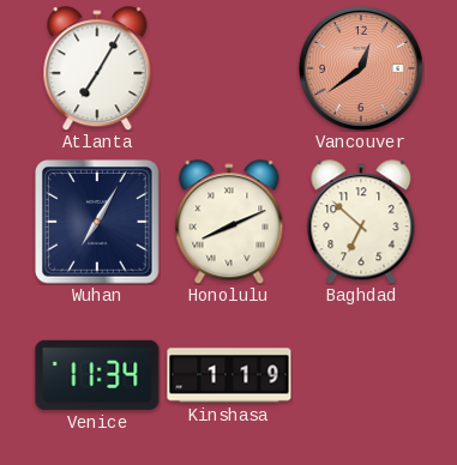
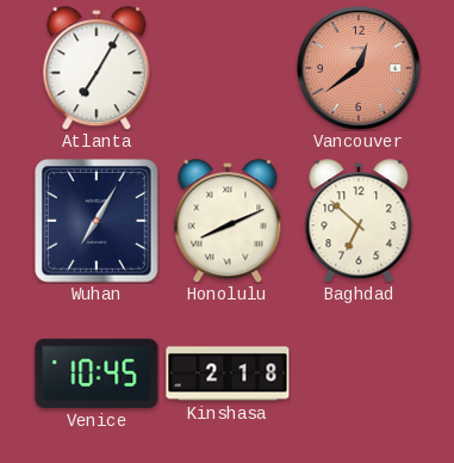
Venice: 11:34 -> 10:45
Kinshasa: 1:19 -> 2:18
